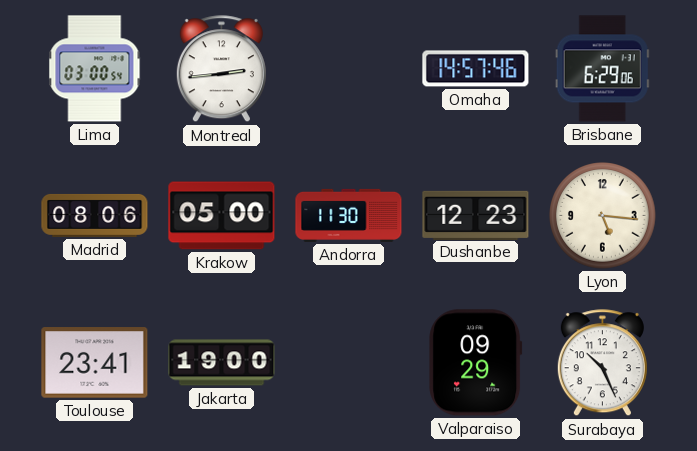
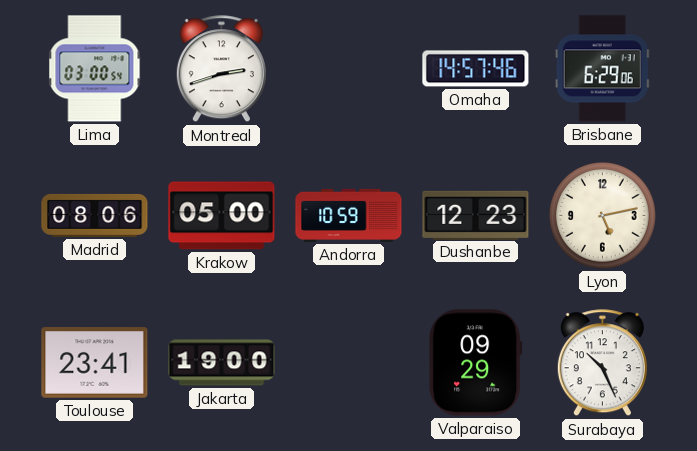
Montreal: 2:44 -> 2:42
Andorra: 11:30 -> 10:59
Lyon: 5:16 -> 5:13
